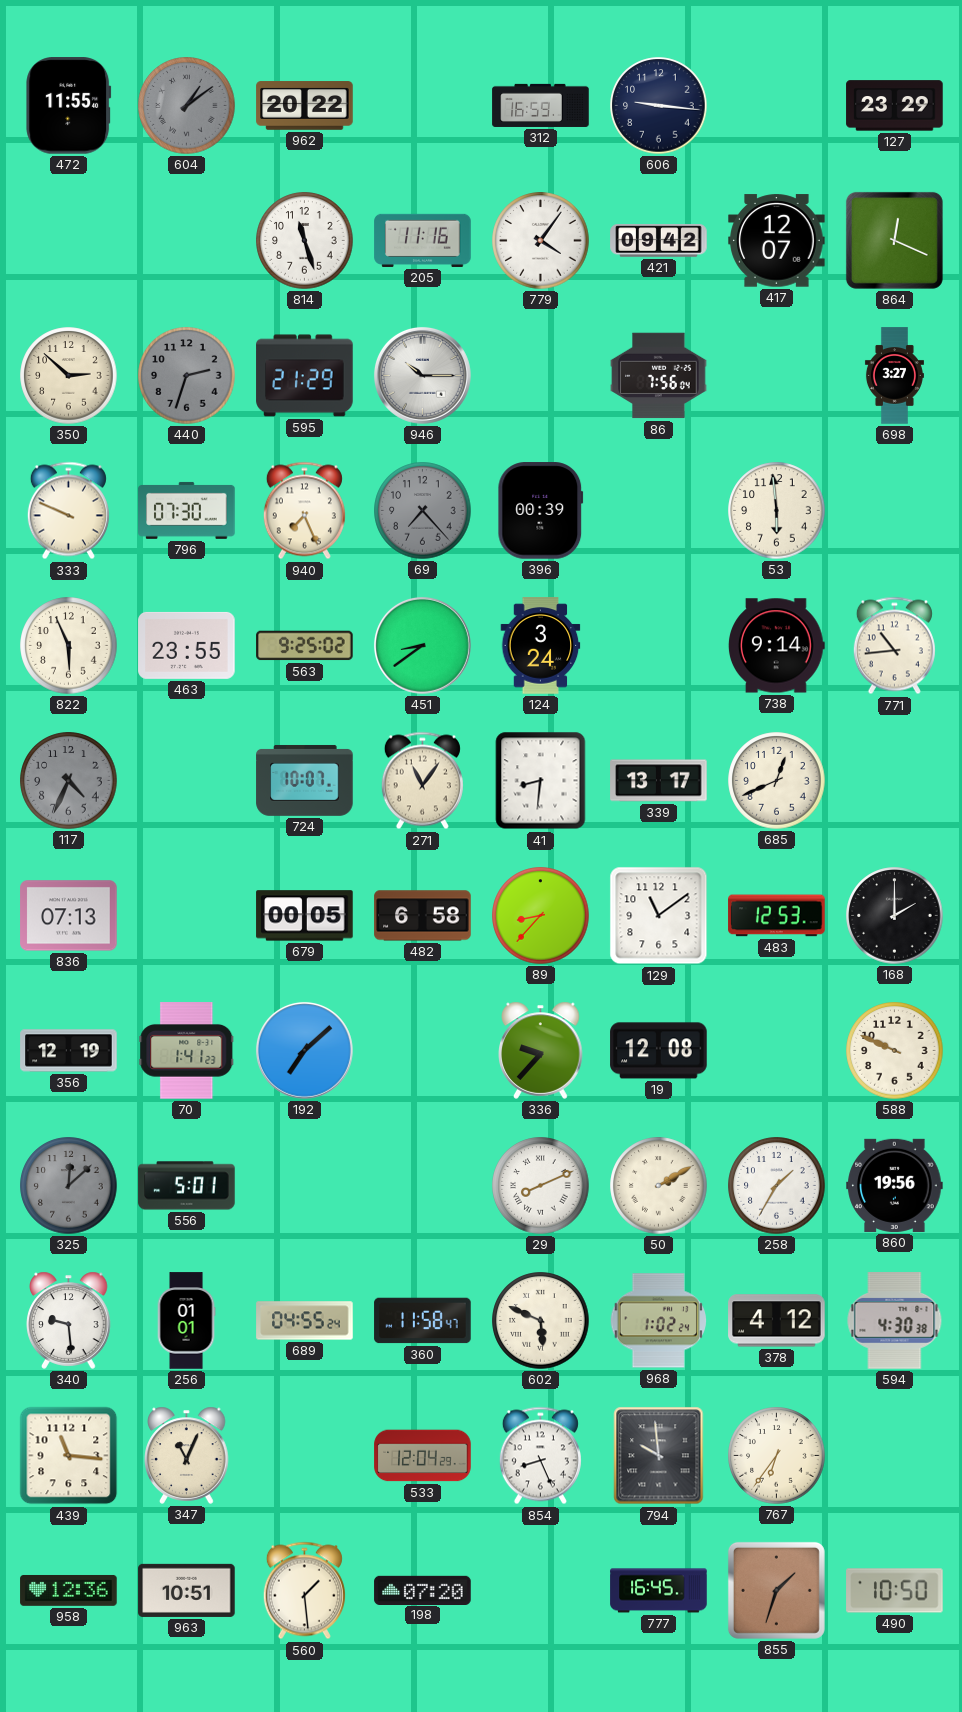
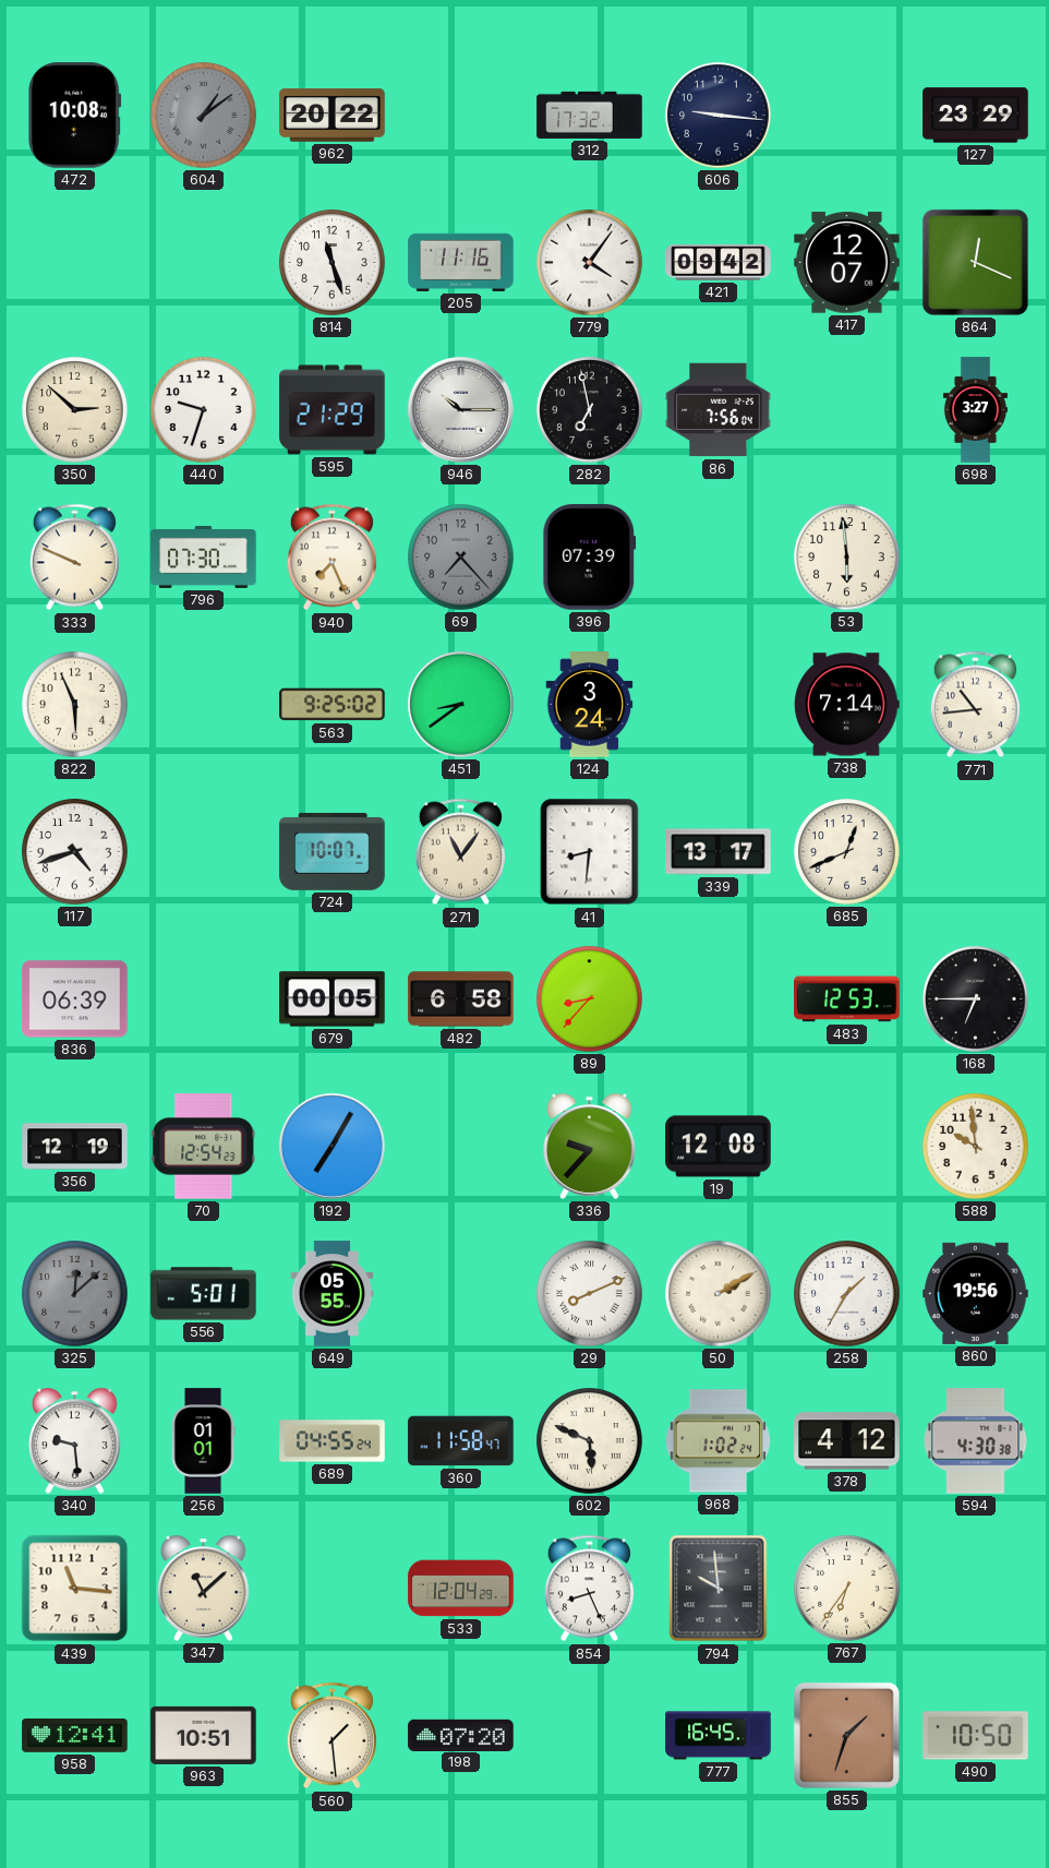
472: 11:55 -> 10:08
312: 16:59 -> 17:32
440: 2:33 -> 9:33
440 dial: grey -> white
282: none -> 6:58
396: 00:39 -> 07:39
463: 23:55 -> none
738: 9:14 -> 7:14
117: 4:34 -> 4:42
117 dial: grey -> white
836: 07:13 -> 06:39
129: 11:09 -> none
168: 2:00 -> 6:45
70: 1:41 -> 12:54
192: 7:08 -> 7:05
588: 9:49 -> 9:59
649: none -> 05:55
347: 11:04 -> 11:08
958: 12:36 -> 12:41
